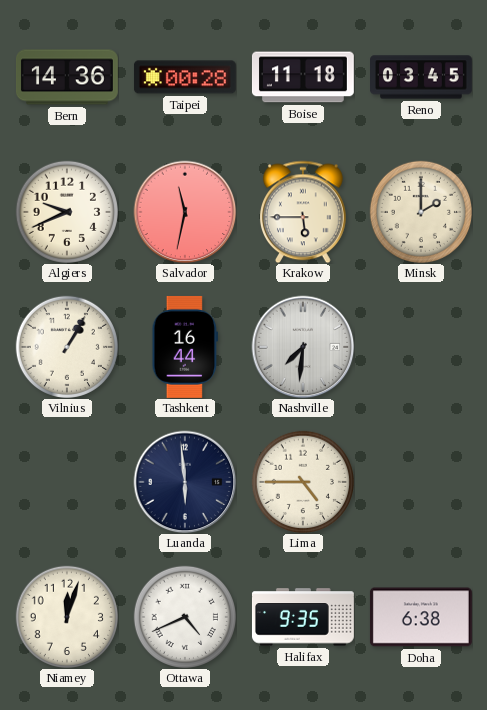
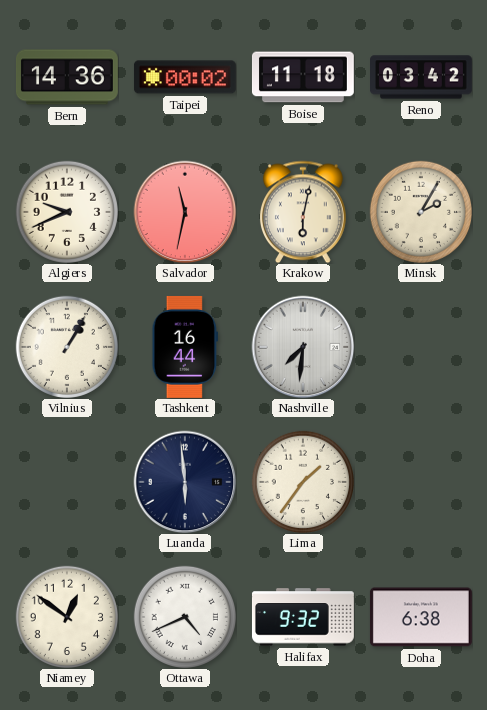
Taipei: 00:28 -> 00:02
Reno: 03:45 -> 03:42
Krakow: 5:45 -> 6:02
Minsk: 2:00 -> 2:05
Lima: 4:45 -> 1:36
Niamey: 12:03 -> 12:51
Halifax: 9:35 -> 9:32
